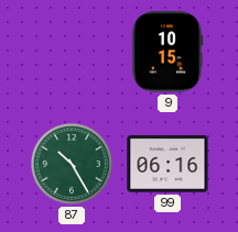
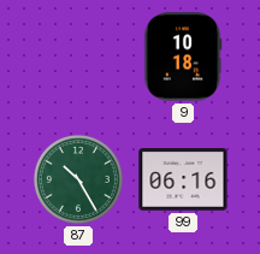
9: 10:15 -> 10:18
